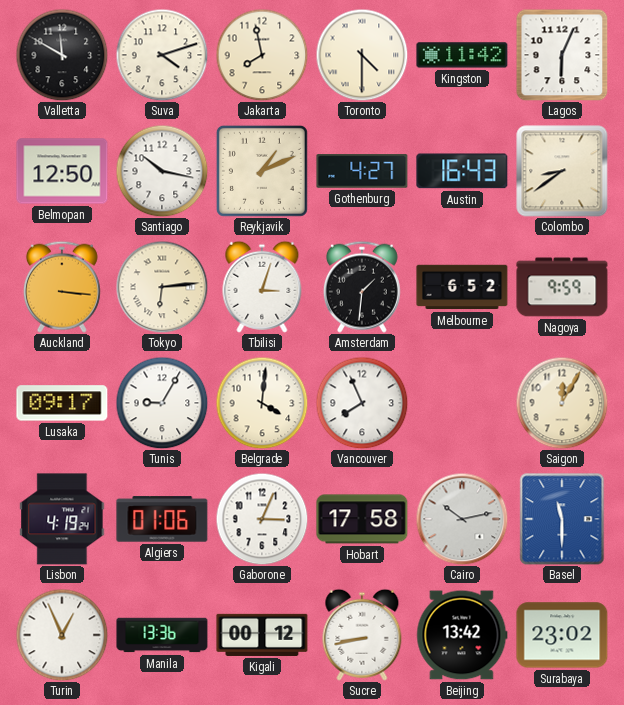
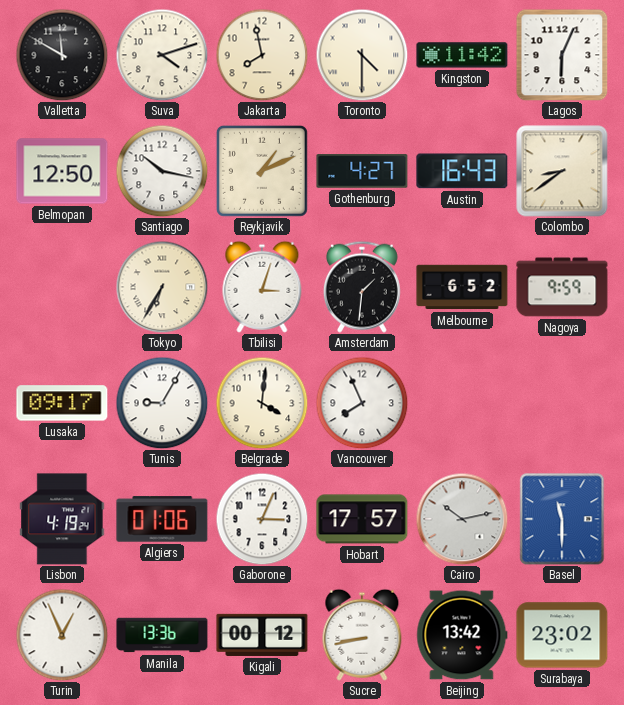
Auckland: 3:16 -> none
Tokyo: 6:14 -> 6:35
Saigon: 12:05 -> none
Hobart: 17:58 -> 17:57
